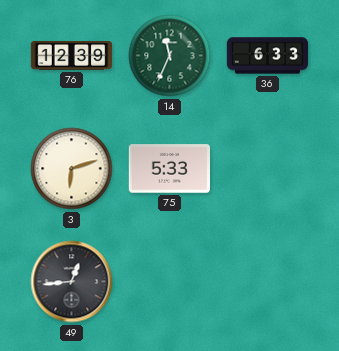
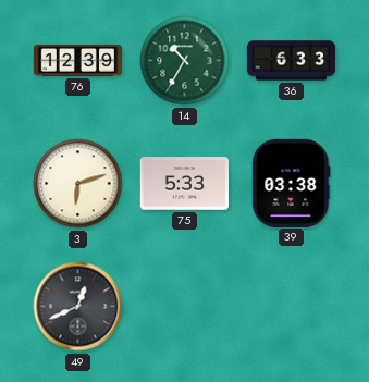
14: 11:34 -> 10:35
39: none -> 03:38
49: 12:44 -> 12:41
